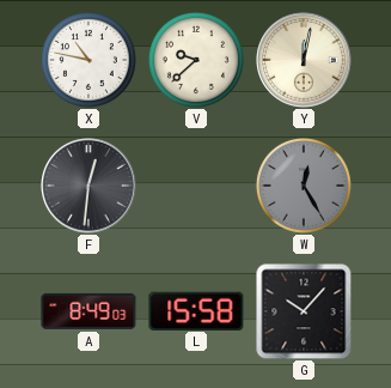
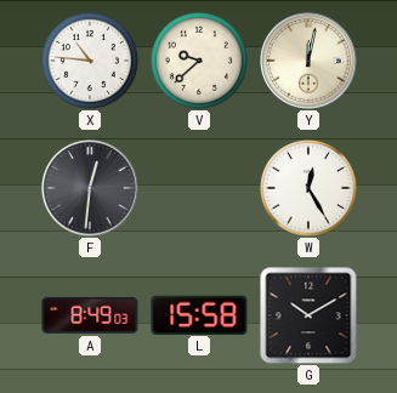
X: 10:47 -> 10:46
W dial: grey -> white
G: 10:07 -> 10:10
